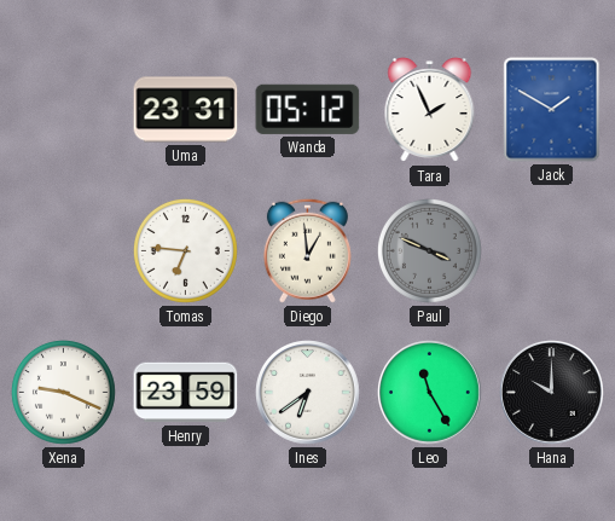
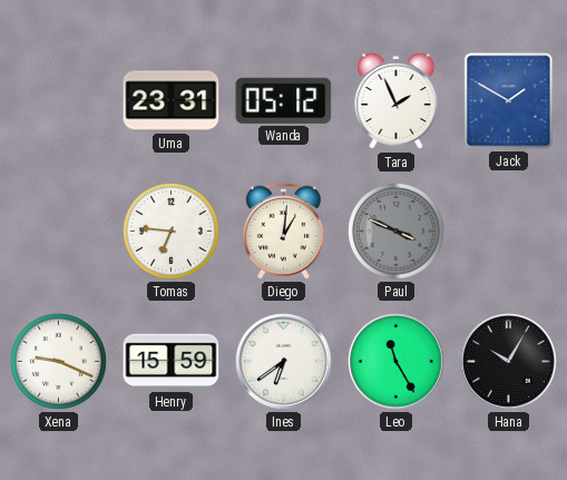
Diego: 12:59 -> 1:01
Henry: 23:59 -> 15:59
Hana: 10:00 -> 10:05
